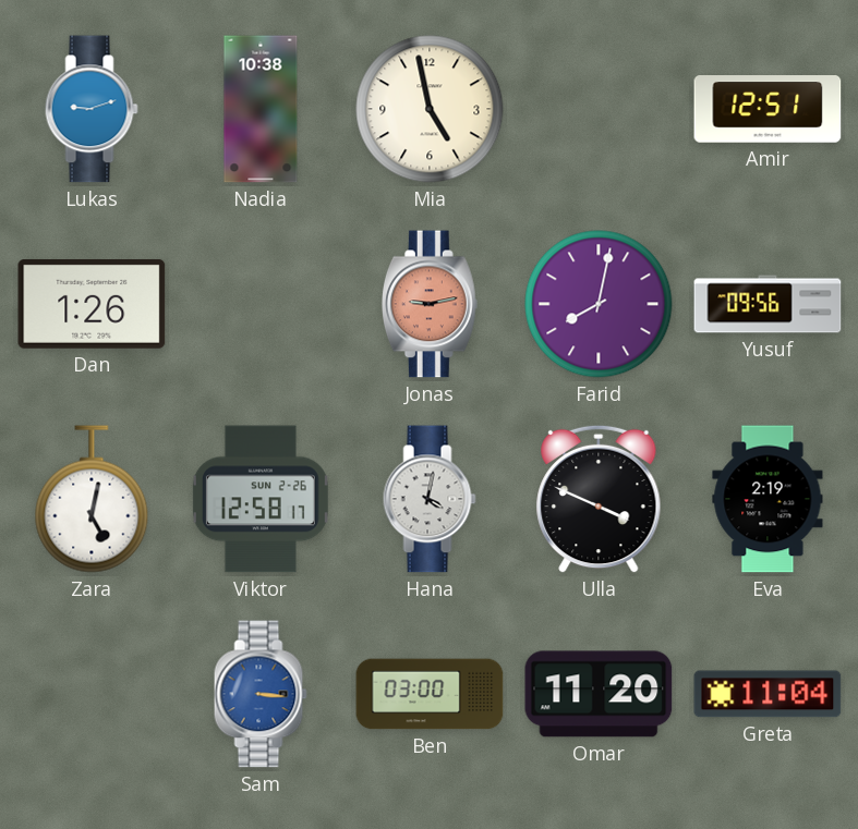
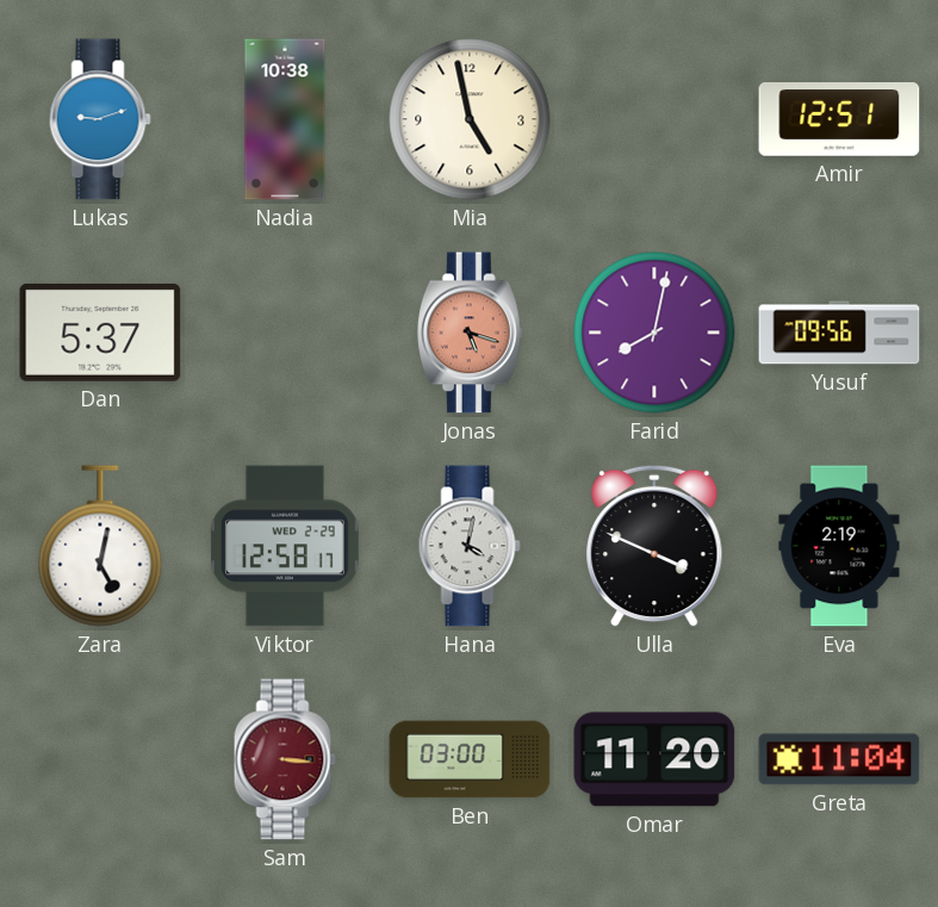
Dan: 1:26 -> 5:37
Jonas: 9:13 -> 5:18
Viktor date: SUN 2-26 -> WED 2-29
Sam dial: blue -> burgundy
